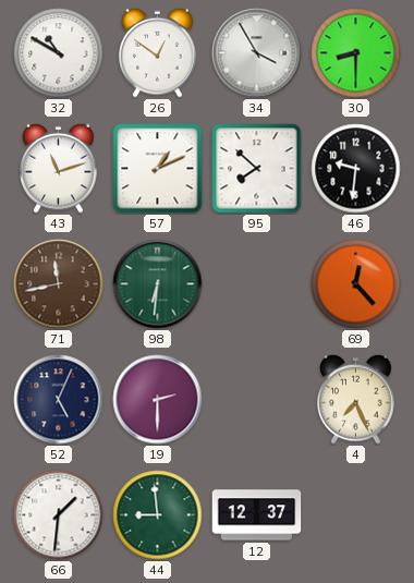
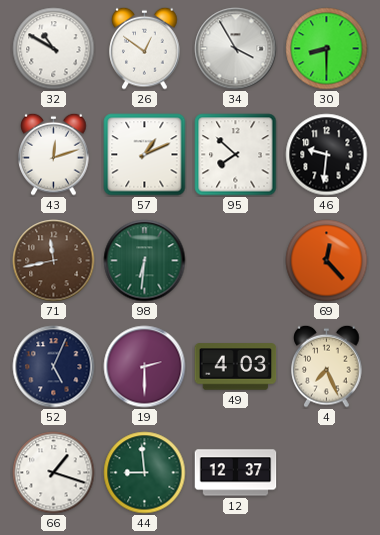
43: 11:12 -> 12:12
49: none -> 4:03
66: 1:31 -> 1:18
